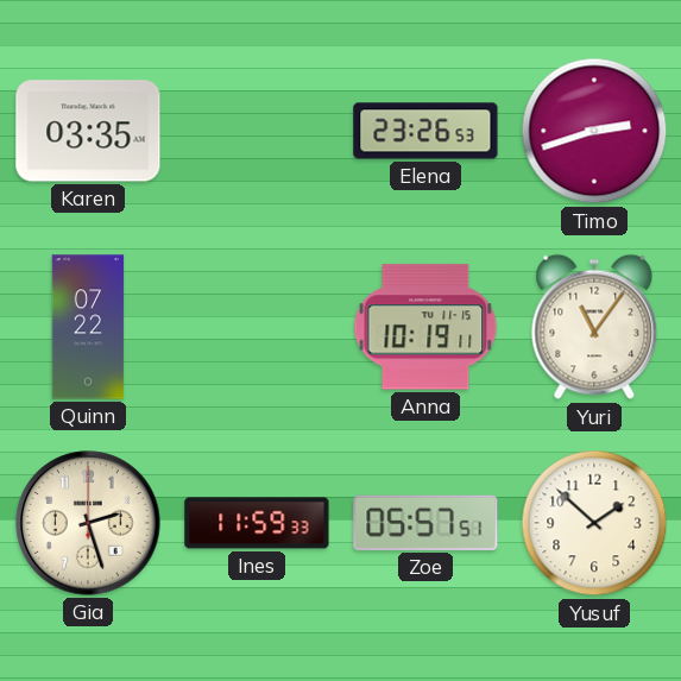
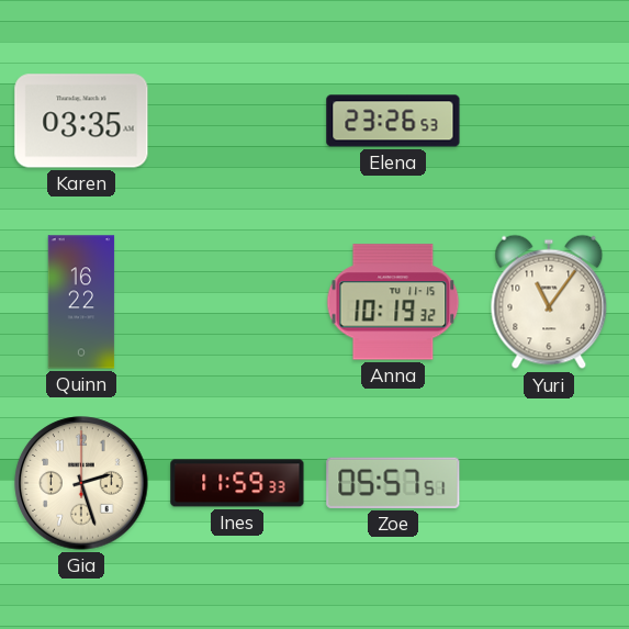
Timo: 2:42 -> none
Quinn: 07:22 -> 16:22
Anna: 10:19:11 -> 10:19:32
Yusuf: 1:52 -> none
